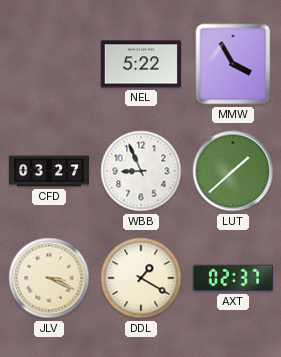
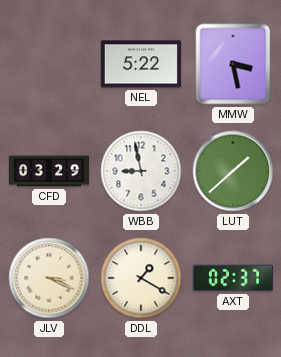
MMW: 3:55 -> 3:28
CFD: 03:27 -> 03:29
WBB: 8:56 -> 8:58
